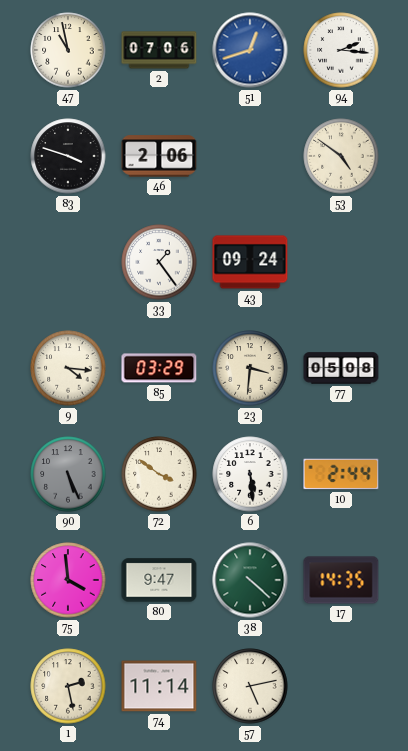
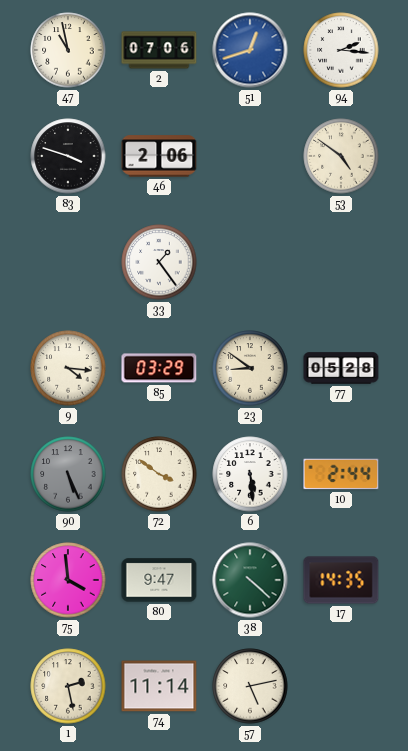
43: 09:24 -> none
23: 3:31 -> 8:51
77: 05:08 -> 05:28
